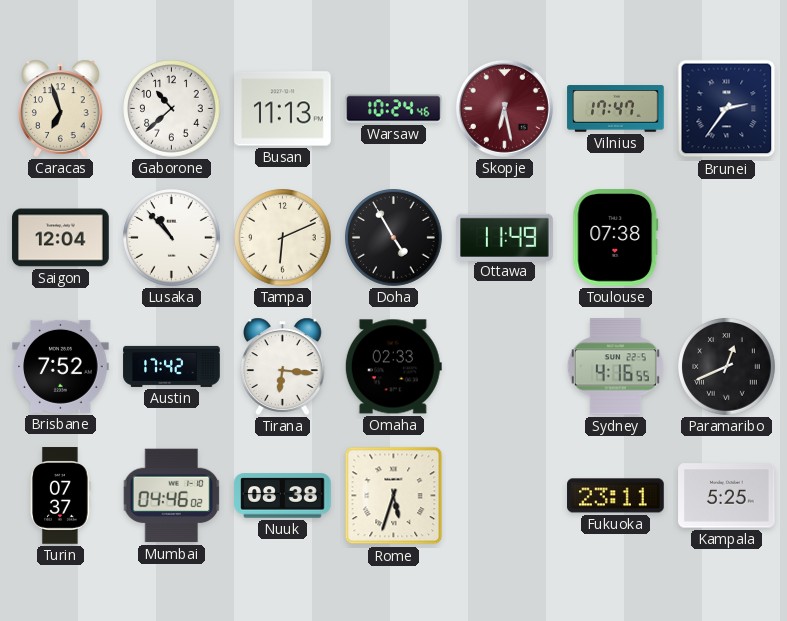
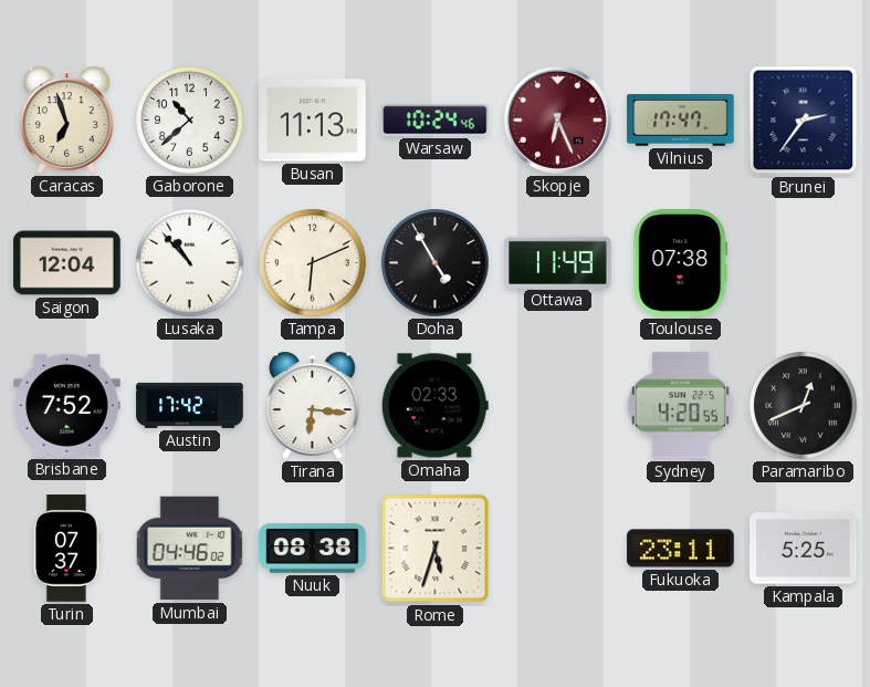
Skopje: 6:28 -> 6:26
Sydney: 4:16 -> 4:20
